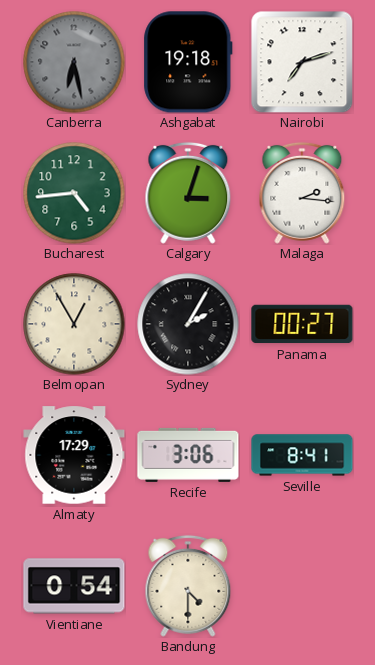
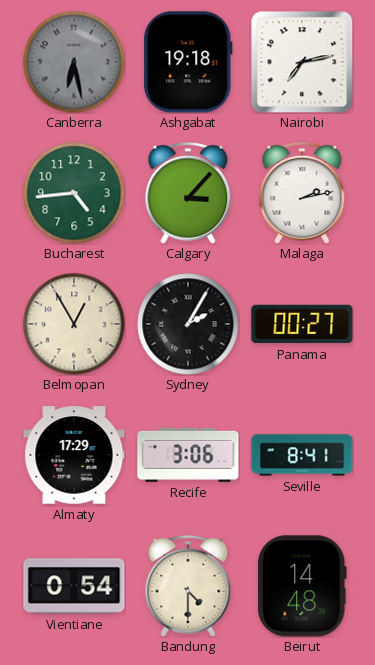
Nairobi: 7:12 -> 7:13
Calgary: 3:03 -> 3:07
Malaga: 2:16 -> 2:13
Beirut: none -> 14:48
